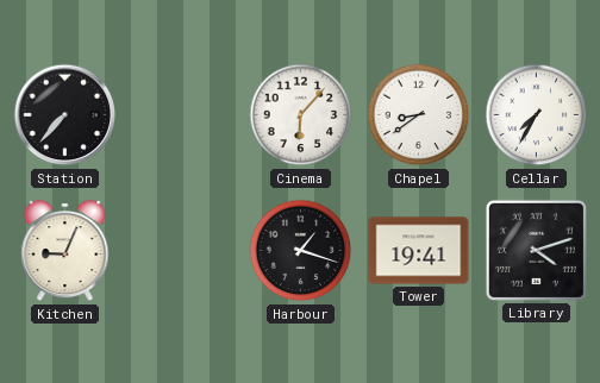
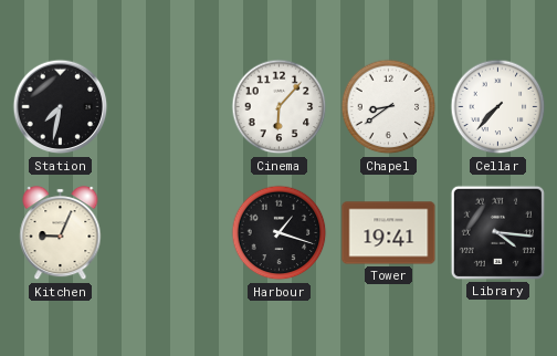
Station: 7:37 -> 7:32
Cellar: 7:35 -> 7:37
Library: 4:12 -> 4:16
